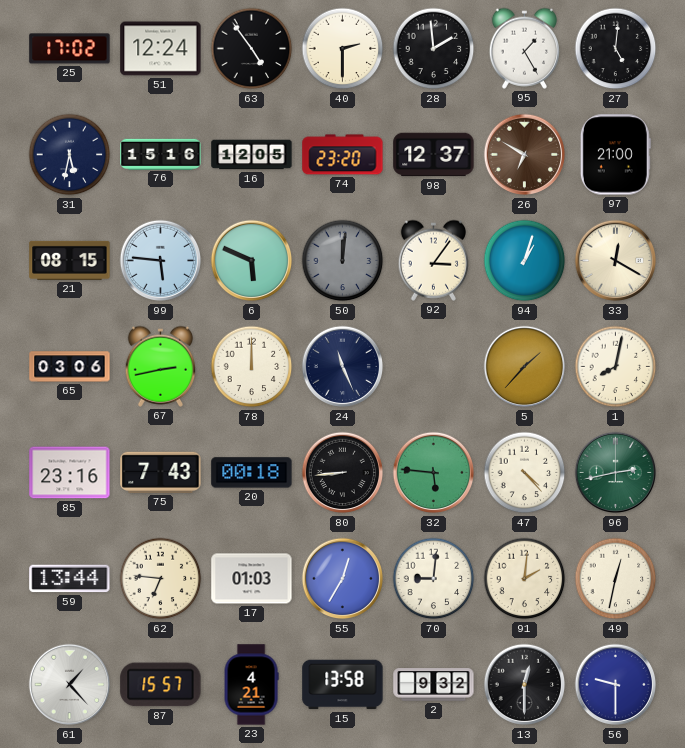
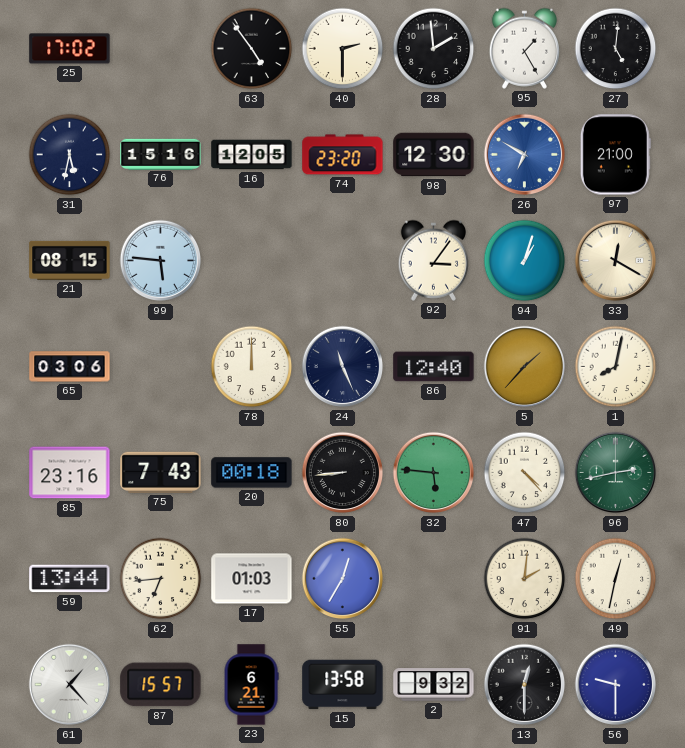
51: 12:24 -> none
98: 12:37 -> 12:30
26 dial: brown -> blue
6: 5:49 -> none
50: 12:01 -> none
67: 2:43 -> none
86: none -> 12:40
62: 6:46 -> 6:44
70: 9:01 -> none
23: 4:21 -> 6:21
